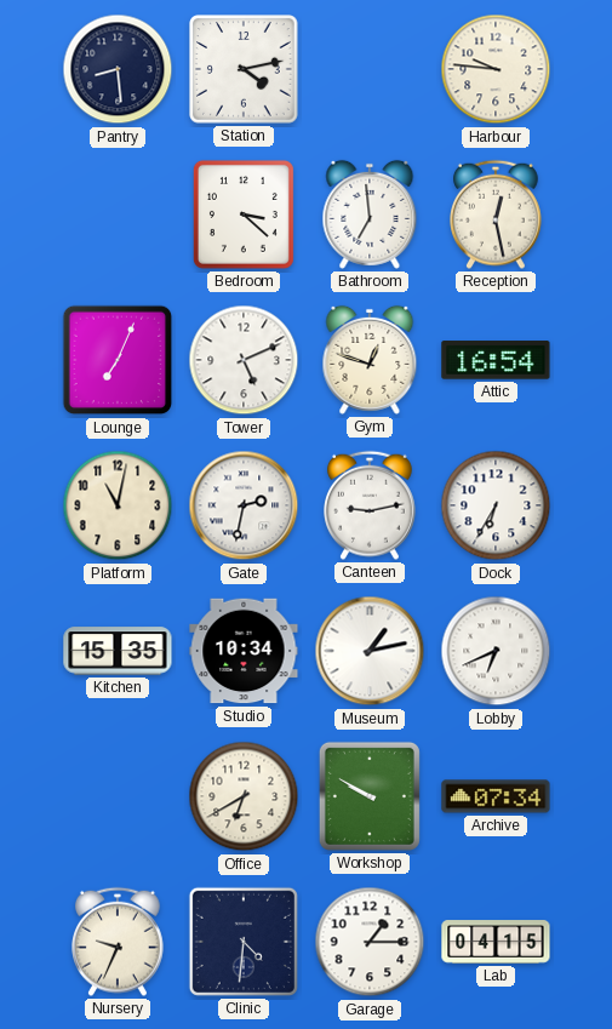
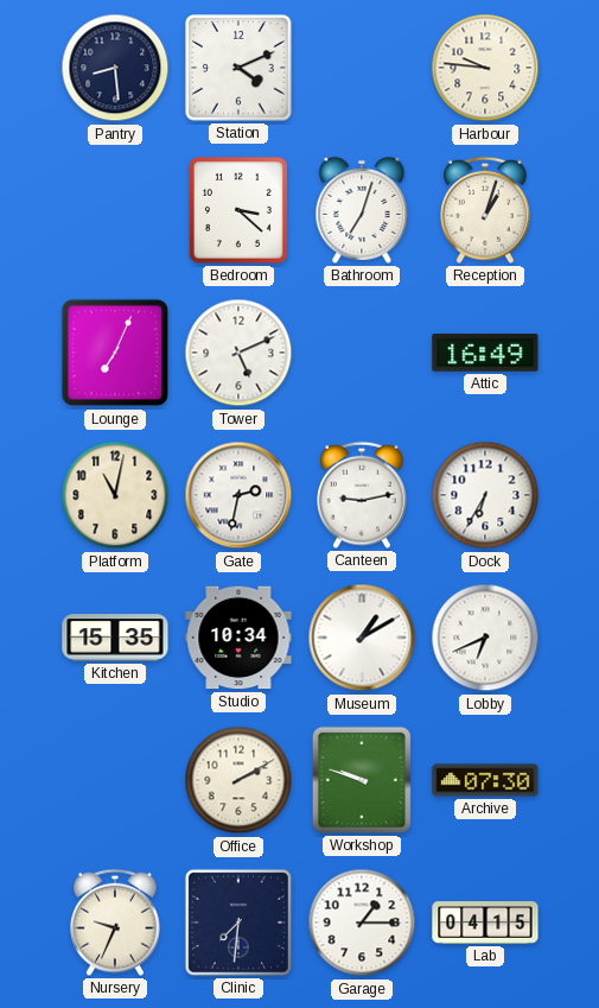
Station: 4:13 -> 4:11
Bathroom: 6:59 -> 7:03
Reception: 12:28 -> 1:03
Gym: 12:48 -> none
Attic: 16:54 -> 16:49
Museum: 1:13 -> 1:10
Office: 6:40 -> 2:10
Workshop: 9:50 -> 9:48
Archive: 07:34 -> 07:30
Clinic: 4:31 -> 7:31
